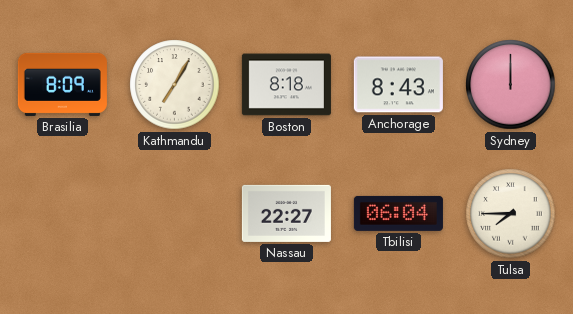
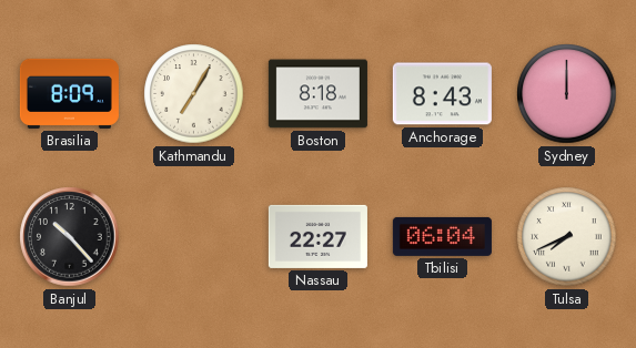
Banjul: none -> 10:23
Tulsa: 7:45 -> 7:41
